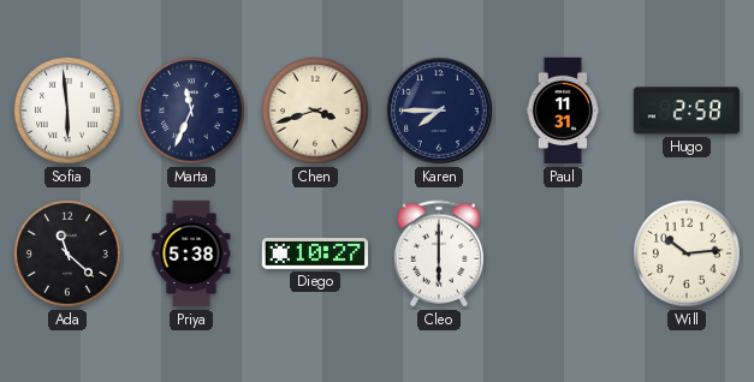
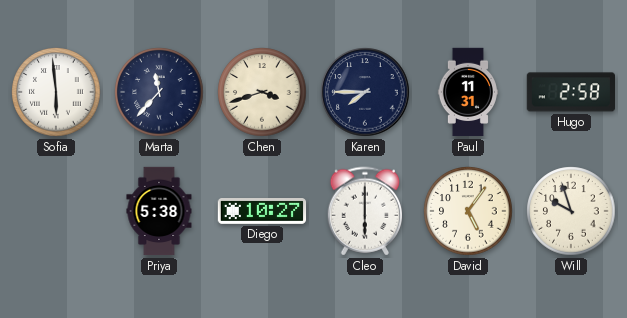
Marta: 11:34 -> 11:37
Ada: 11:22 -> none
David: none -> 5:06
Will: 10:14 -> 9:57
